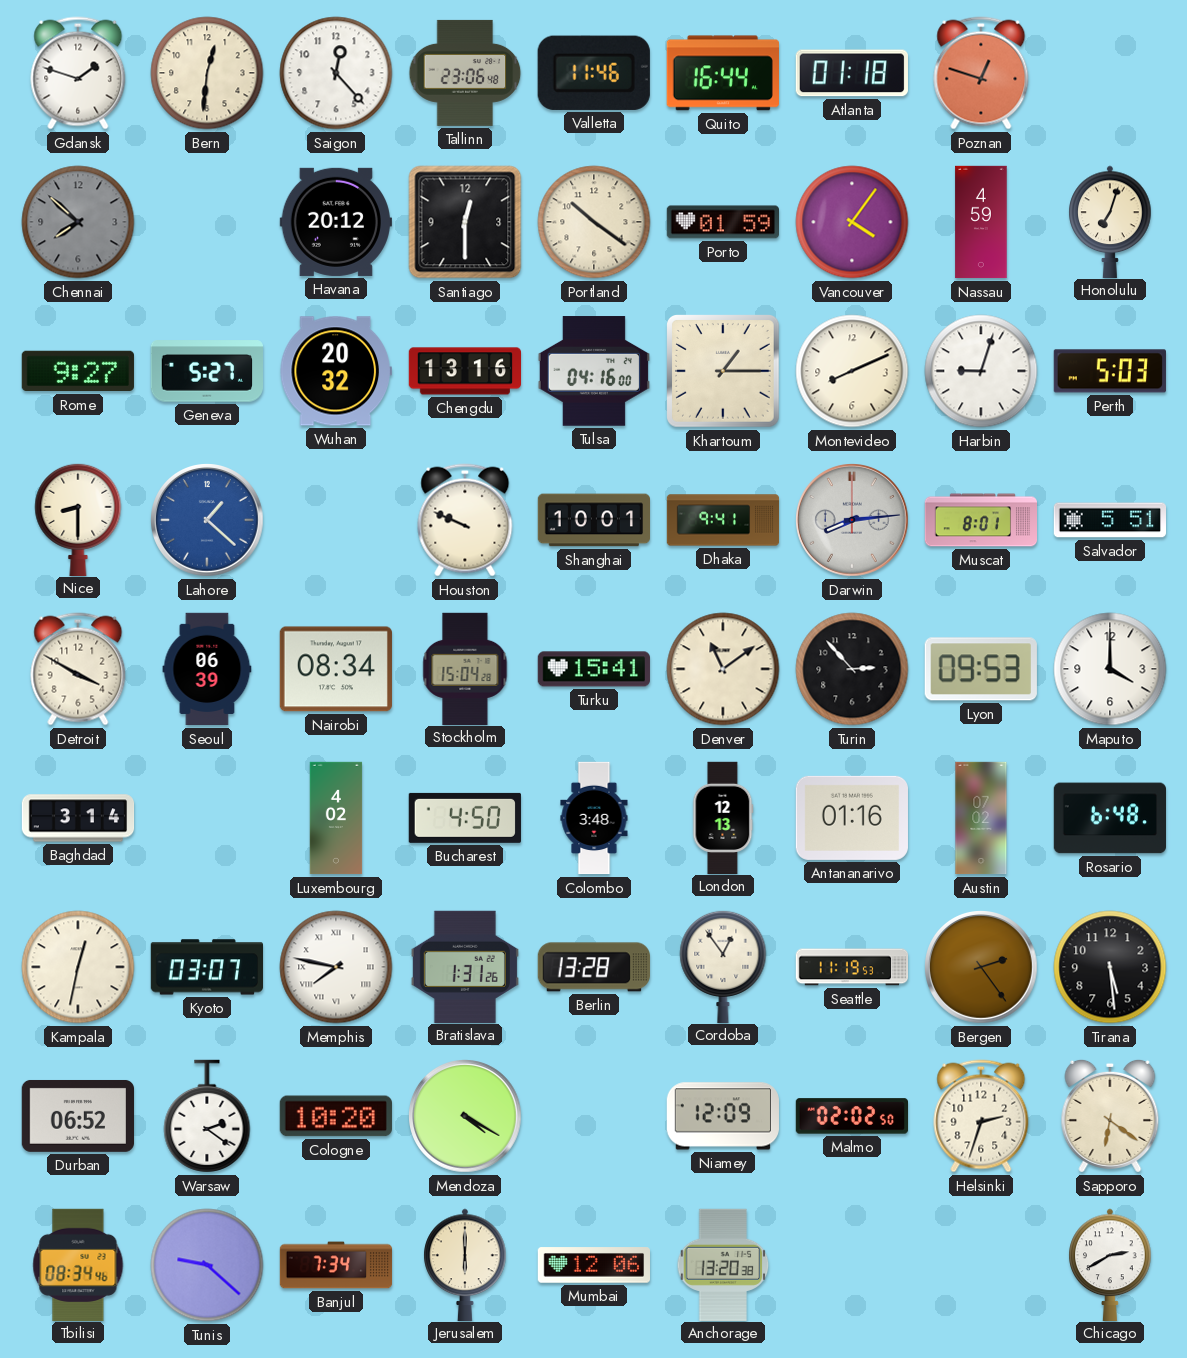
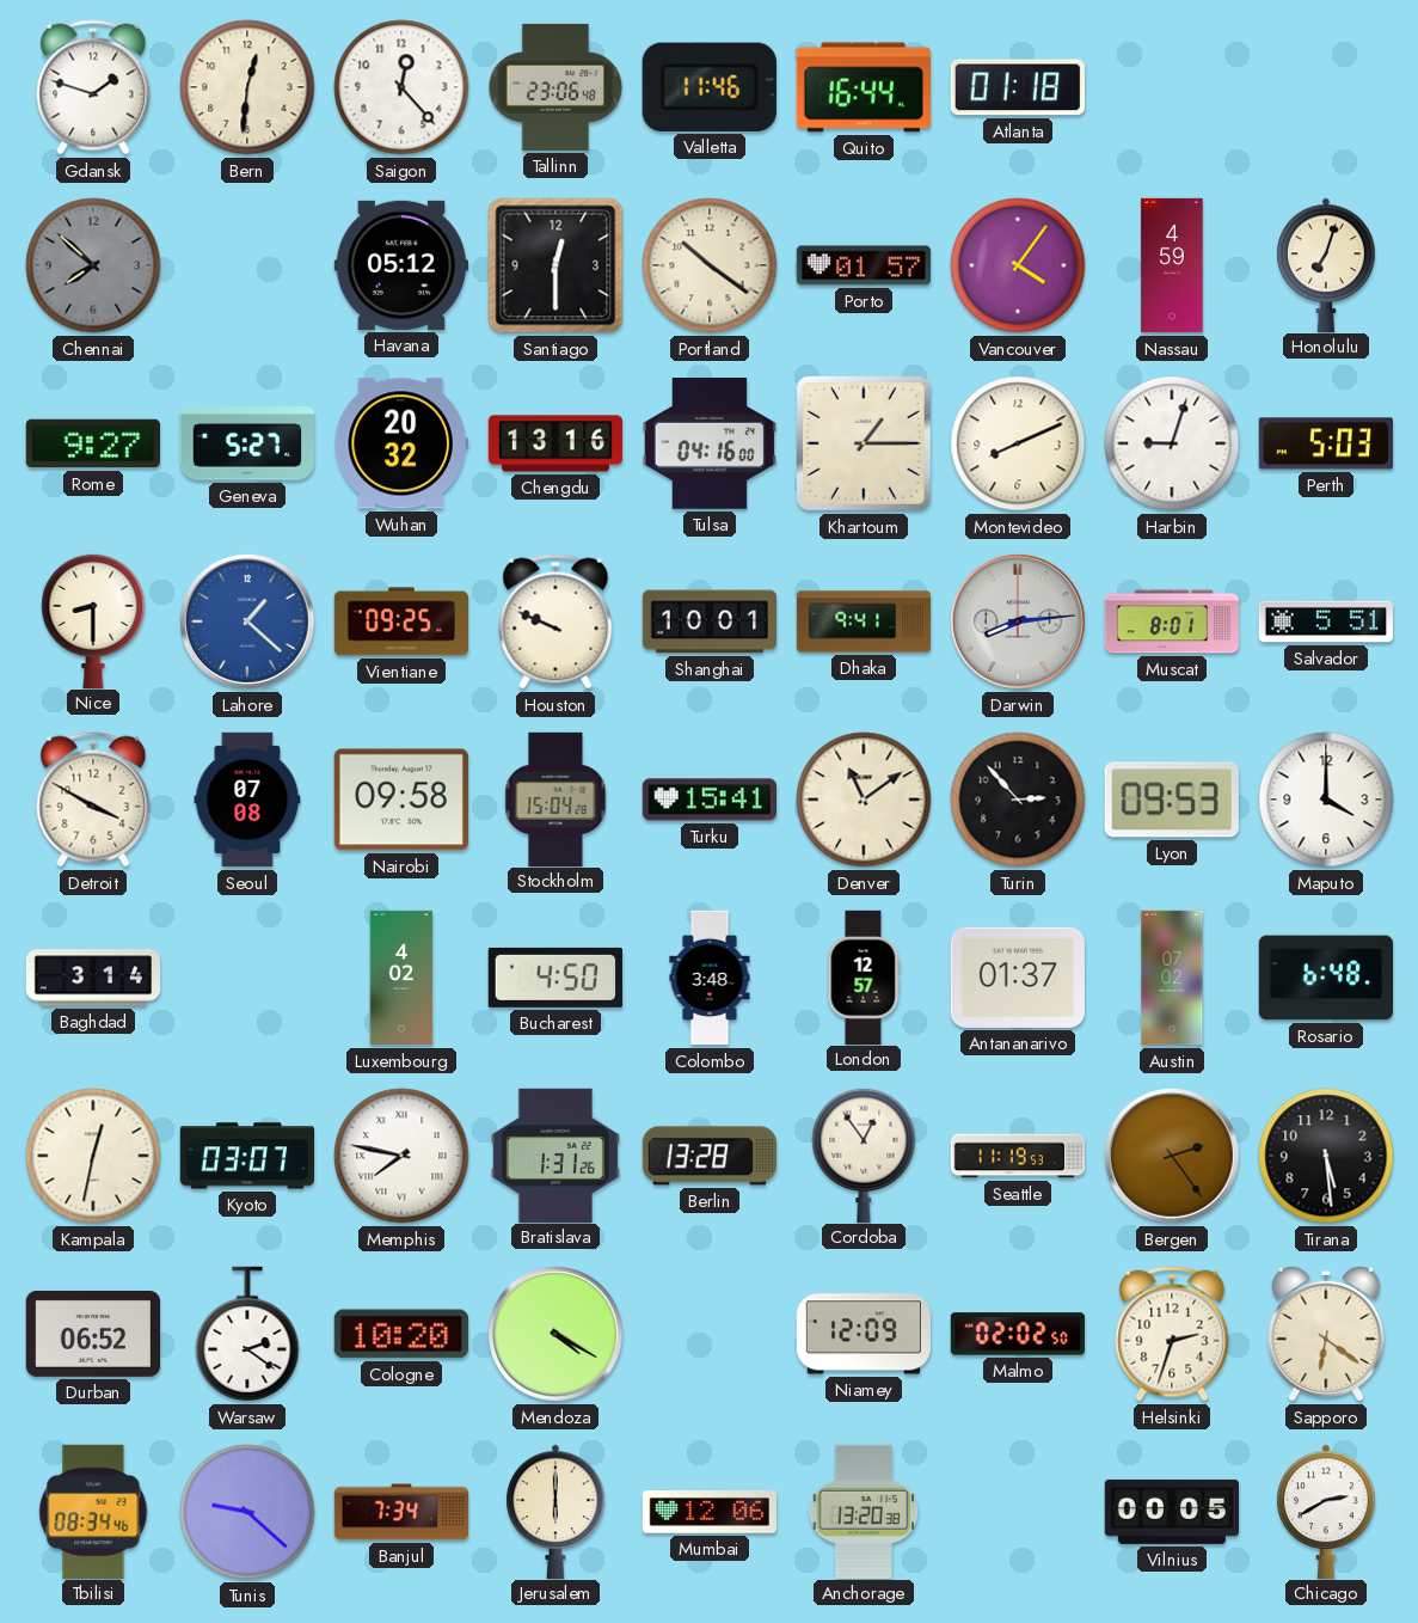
Poznan: 12:48 -> none
Havana: 20:12 -> 05:12
Porto: 01:59 -> 01:57
Vientiane: none -> 09:25
Seoul: 06:39 -> 07:08
Nairobi: 08:34 -> 09:58
London: 12:13 -> 12:57
Antananarivo: 01:16 -> 01:37
Vilnius: none -> 00:05
